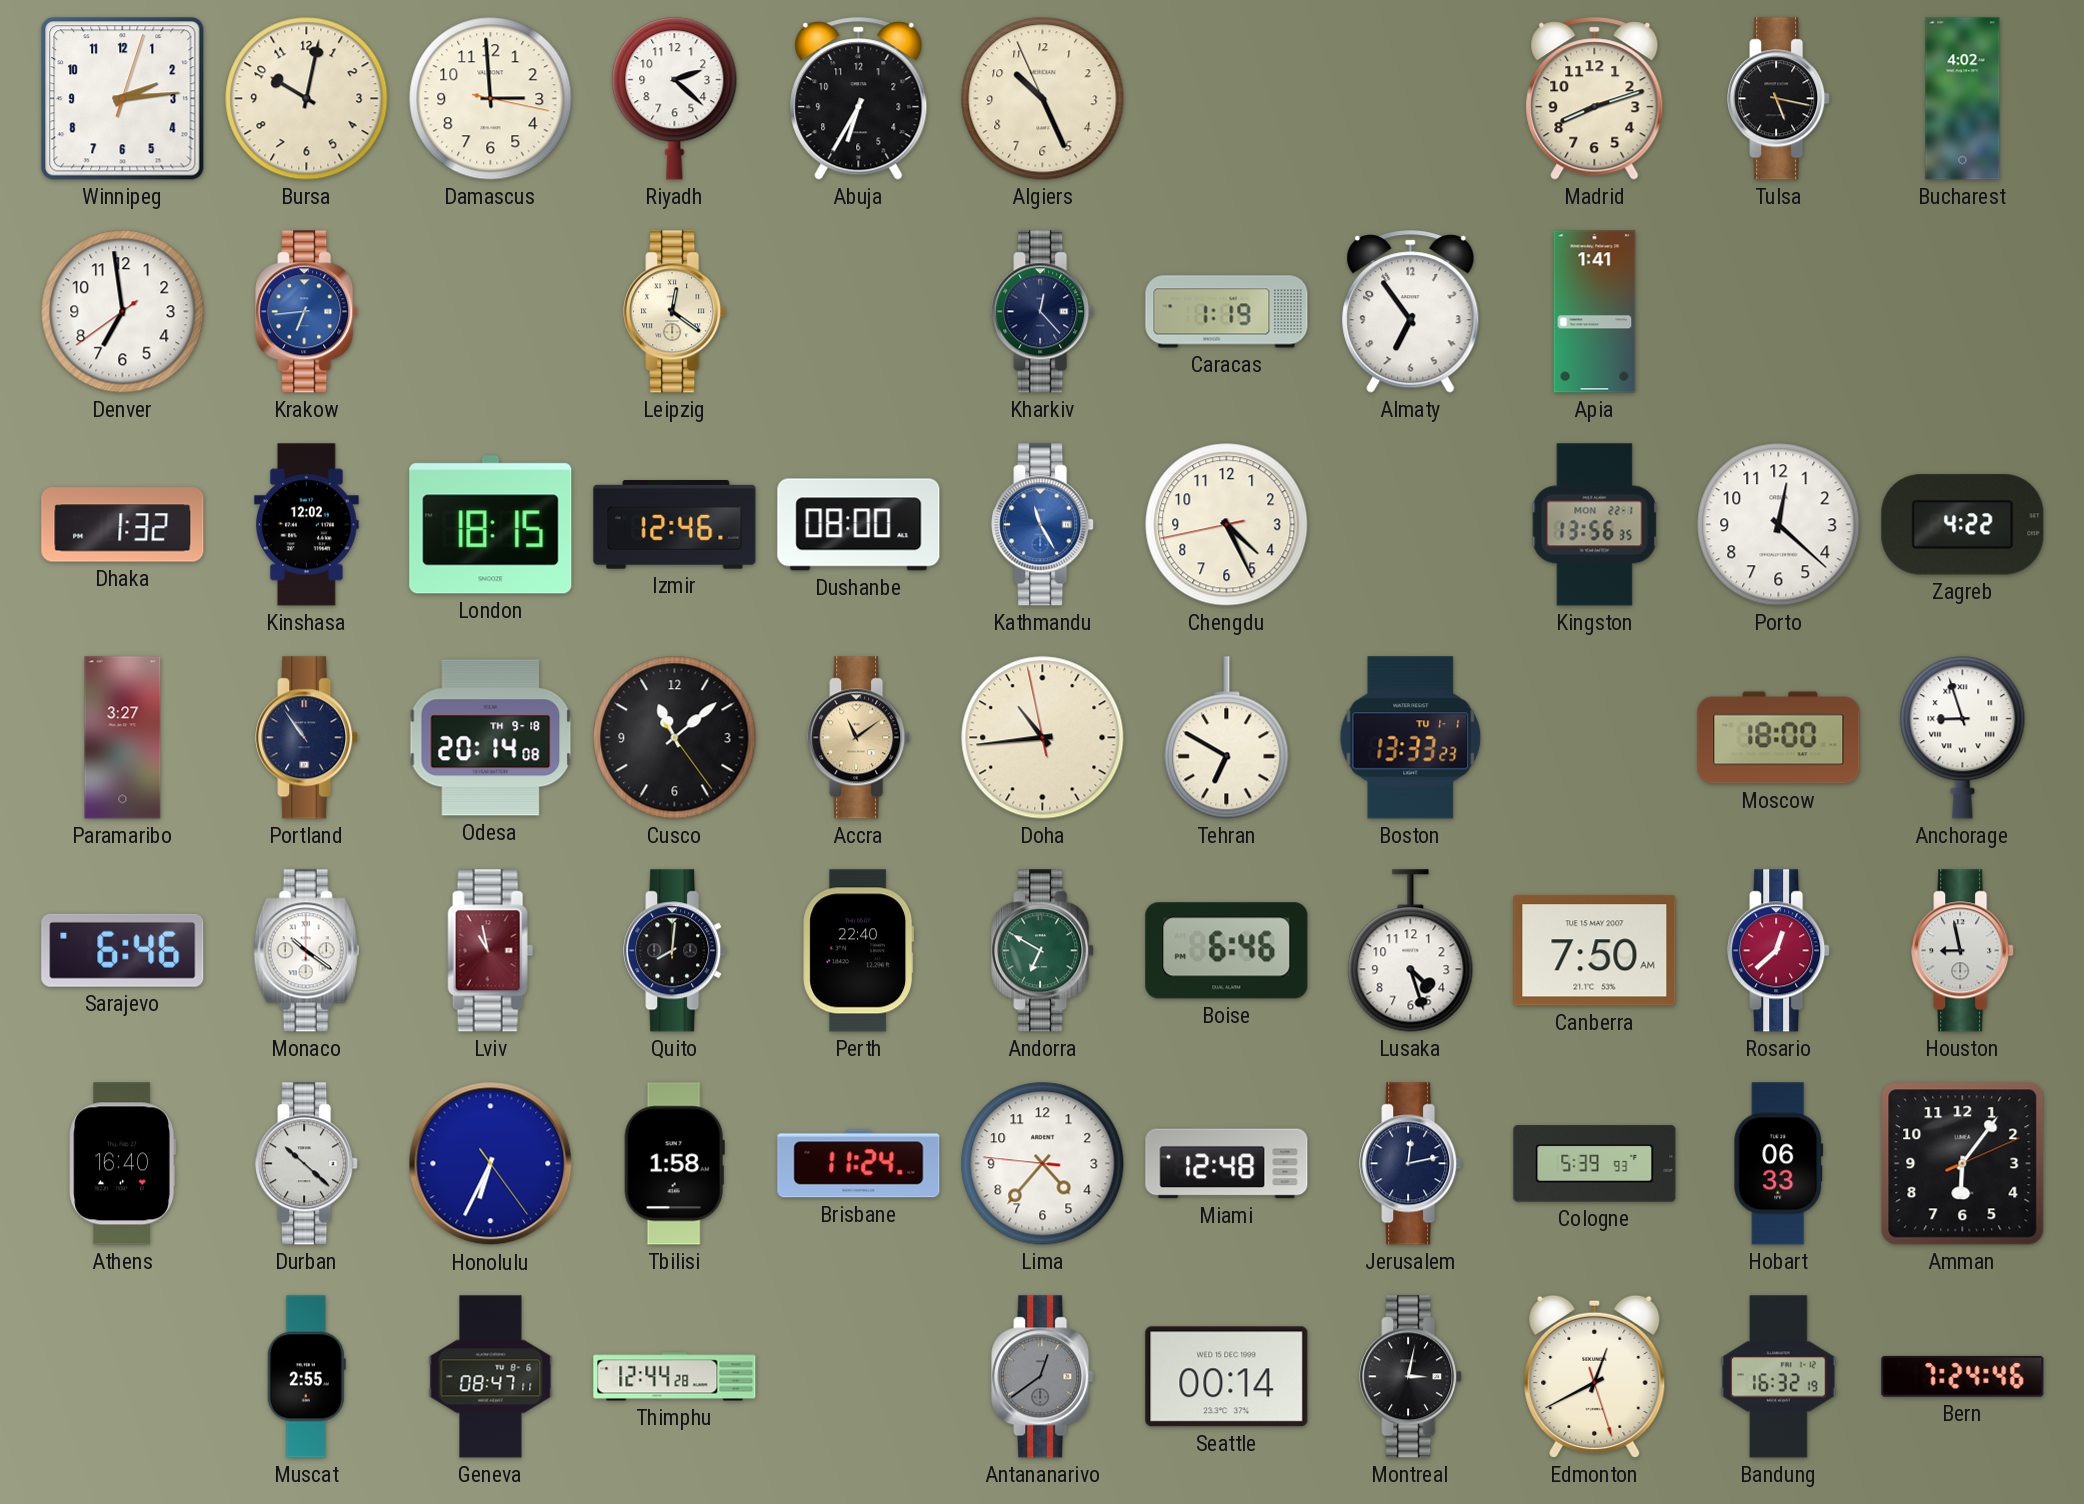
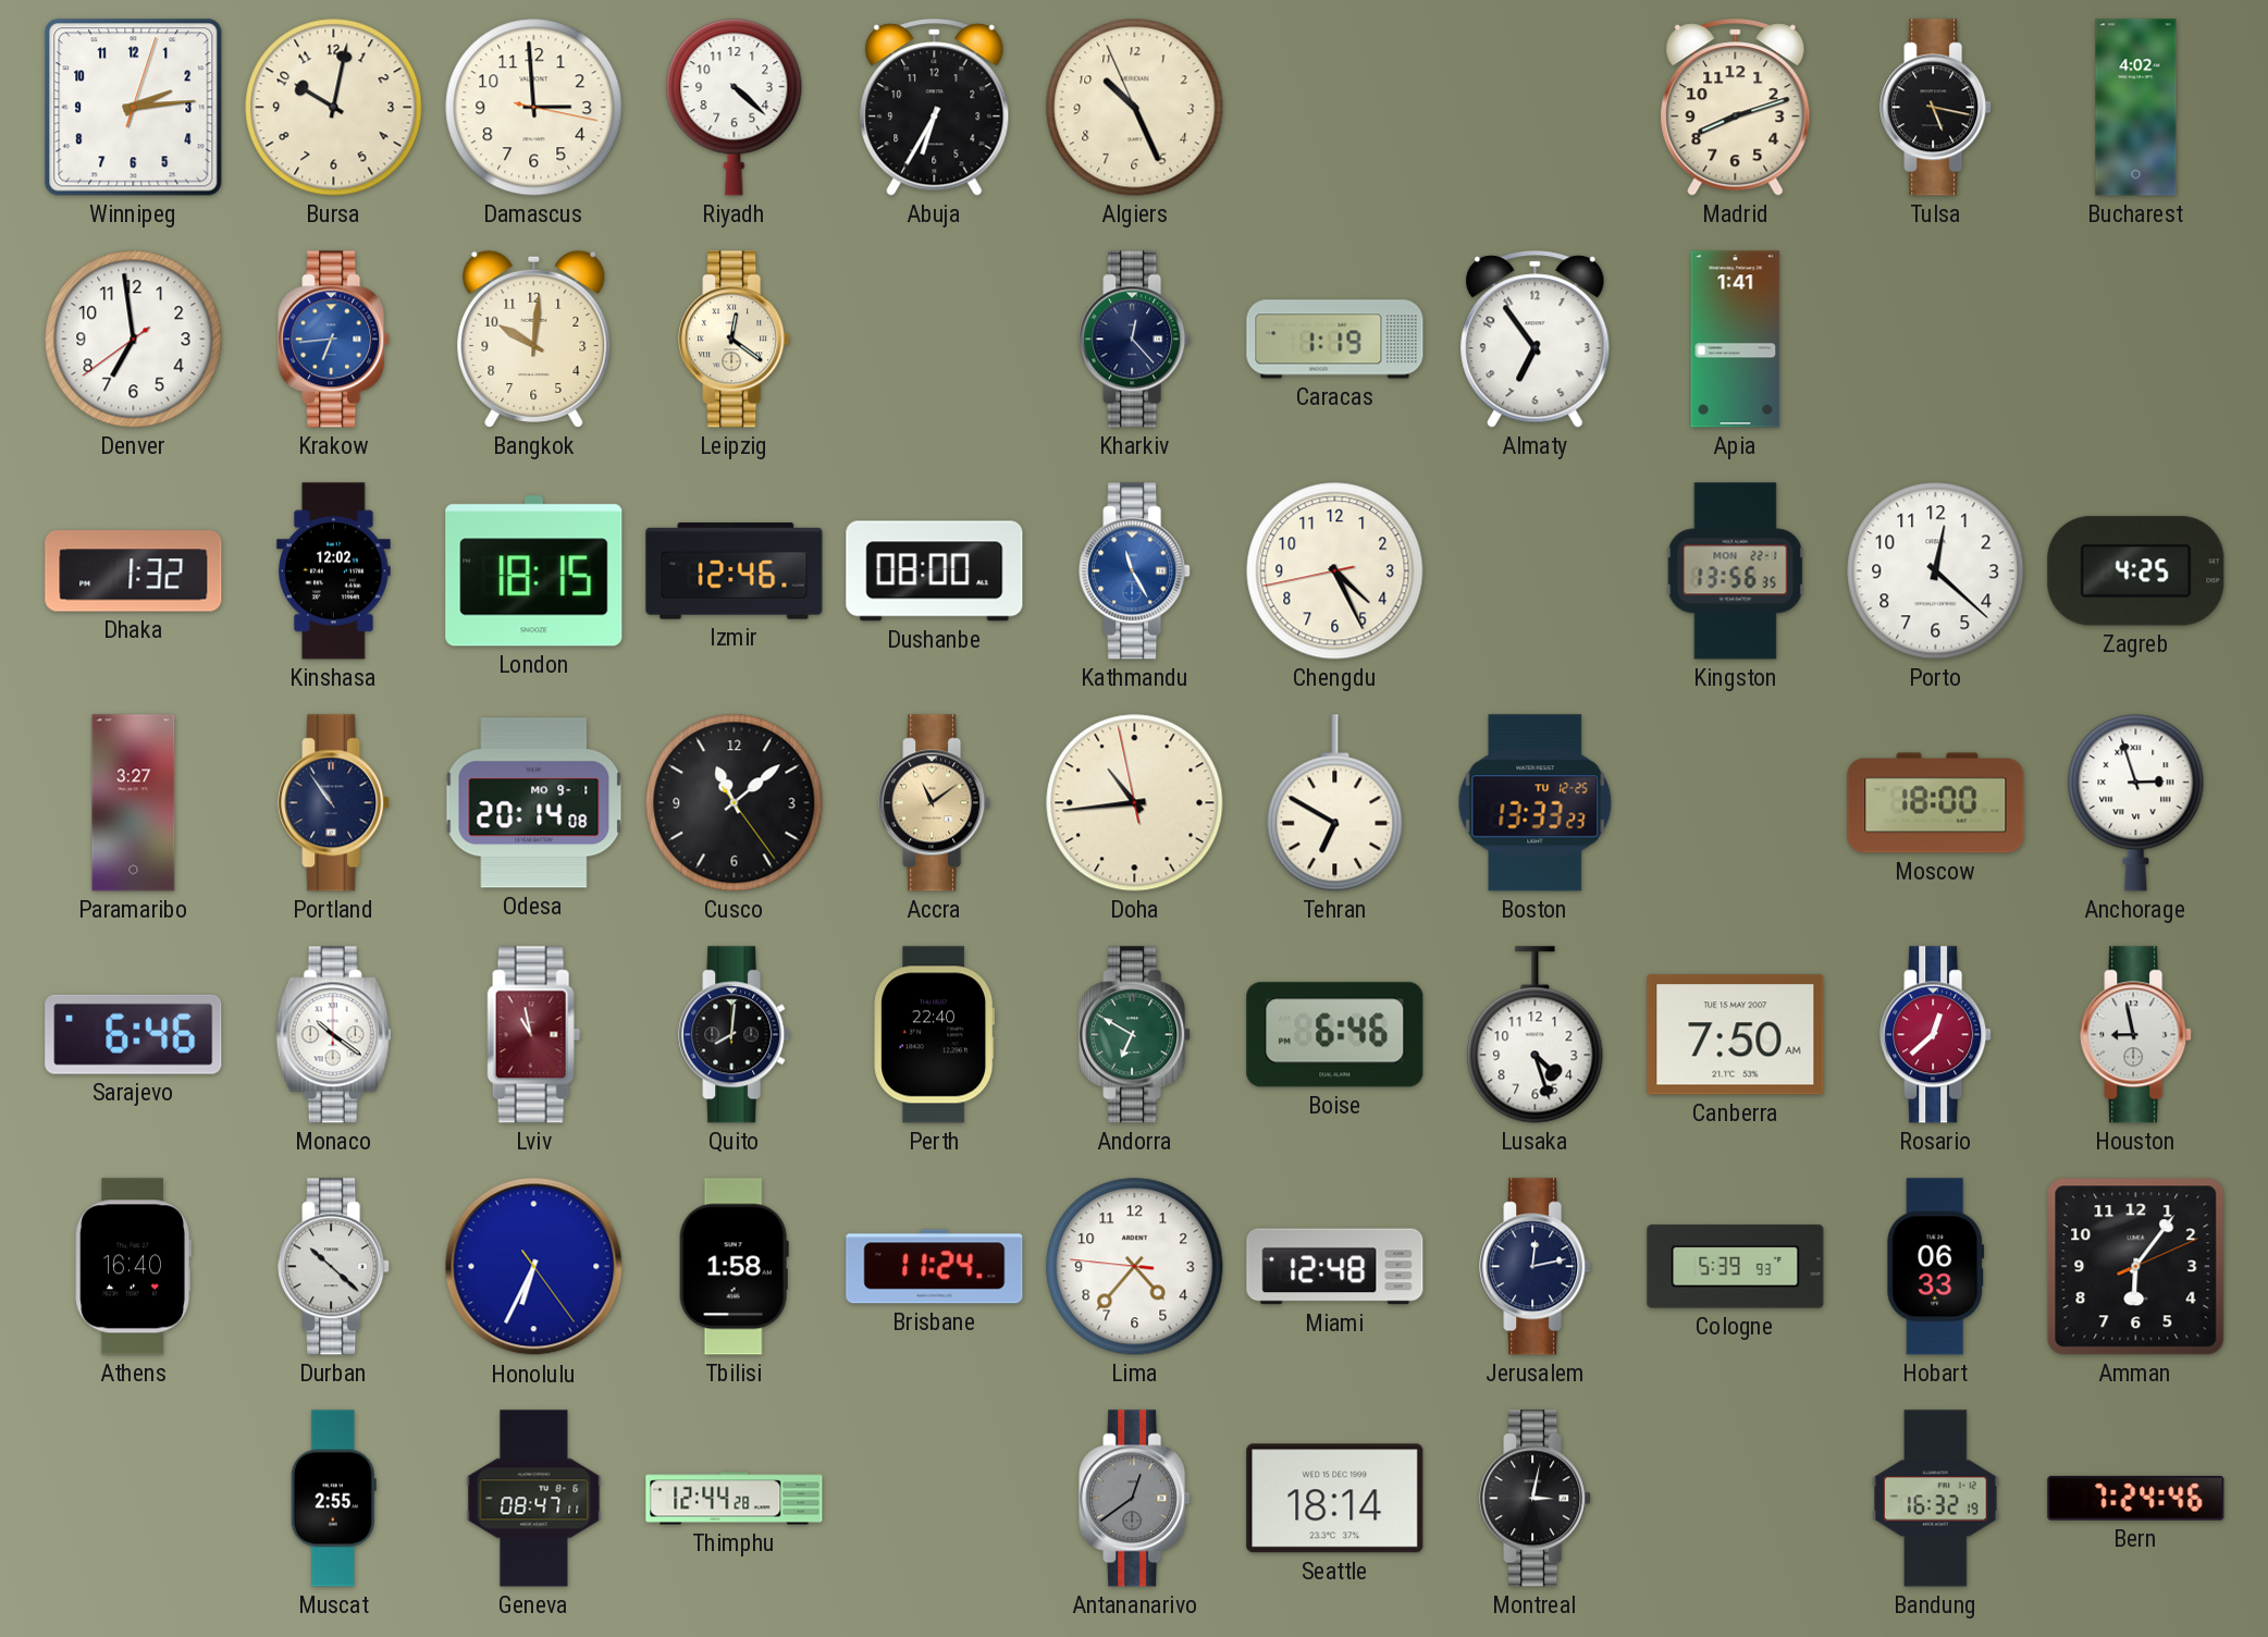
Riyadh: 2:22 -> 4:22
Bangkok: none -> 10:01
Zagreb: 4:22 -> 4:25
Odesa date: TH 9-18 -> MO 9-1
Boston date: TU 1-1 -> TU 12-25
Anchorage: 8:57 -> 2:57
Seattle: 00:14 -> 18:14
Edmonton: 12:40 -> none
